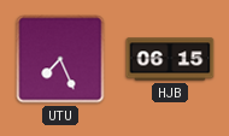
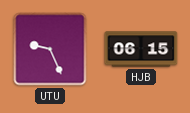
UTU: 7:26 -> 9:26
